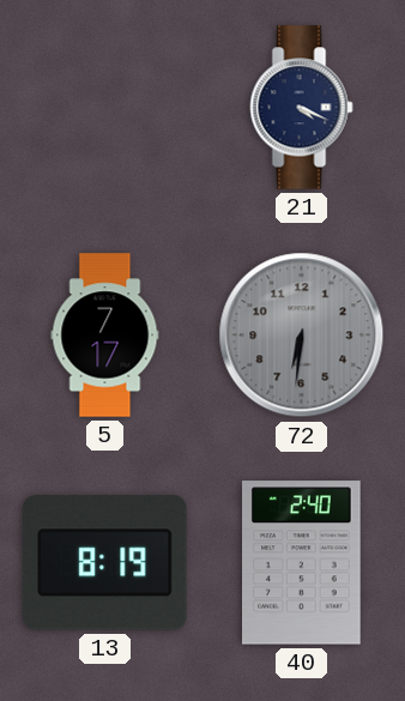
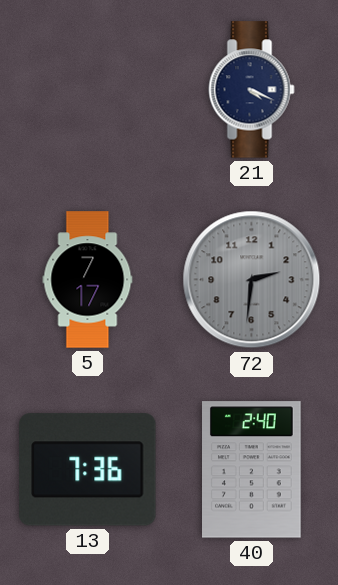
72: 6:31 -> 2:31
13: 8:19 -> 7:36
